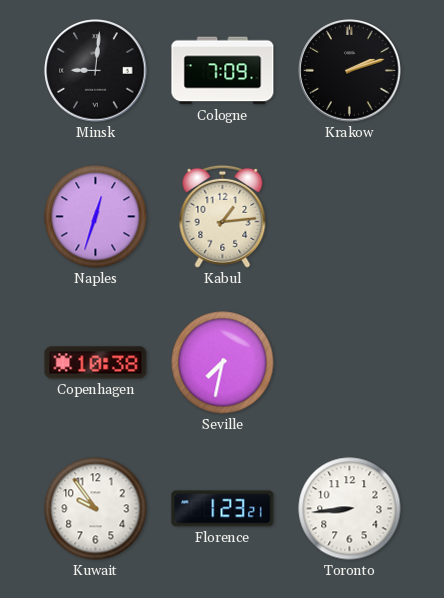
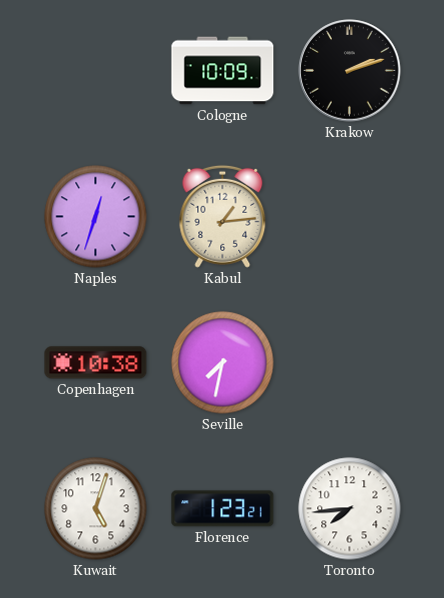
Minsk: 9:01 -> none
Cologne: 7:09 -> 10:09
Kuwait: 9:54 -> 5:03
Toronto: 8:44 -> 7:44
